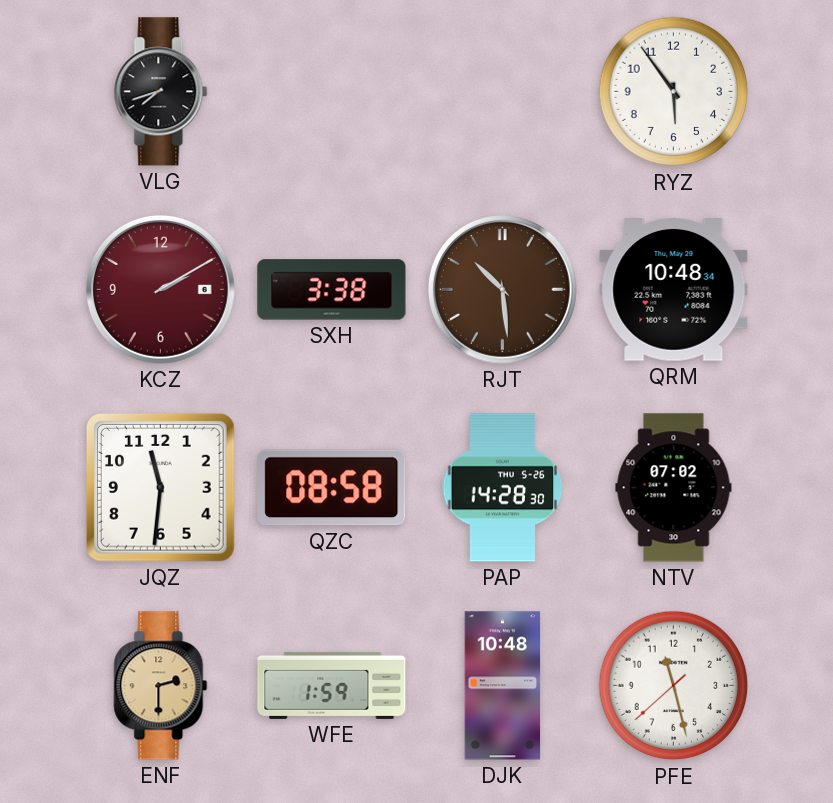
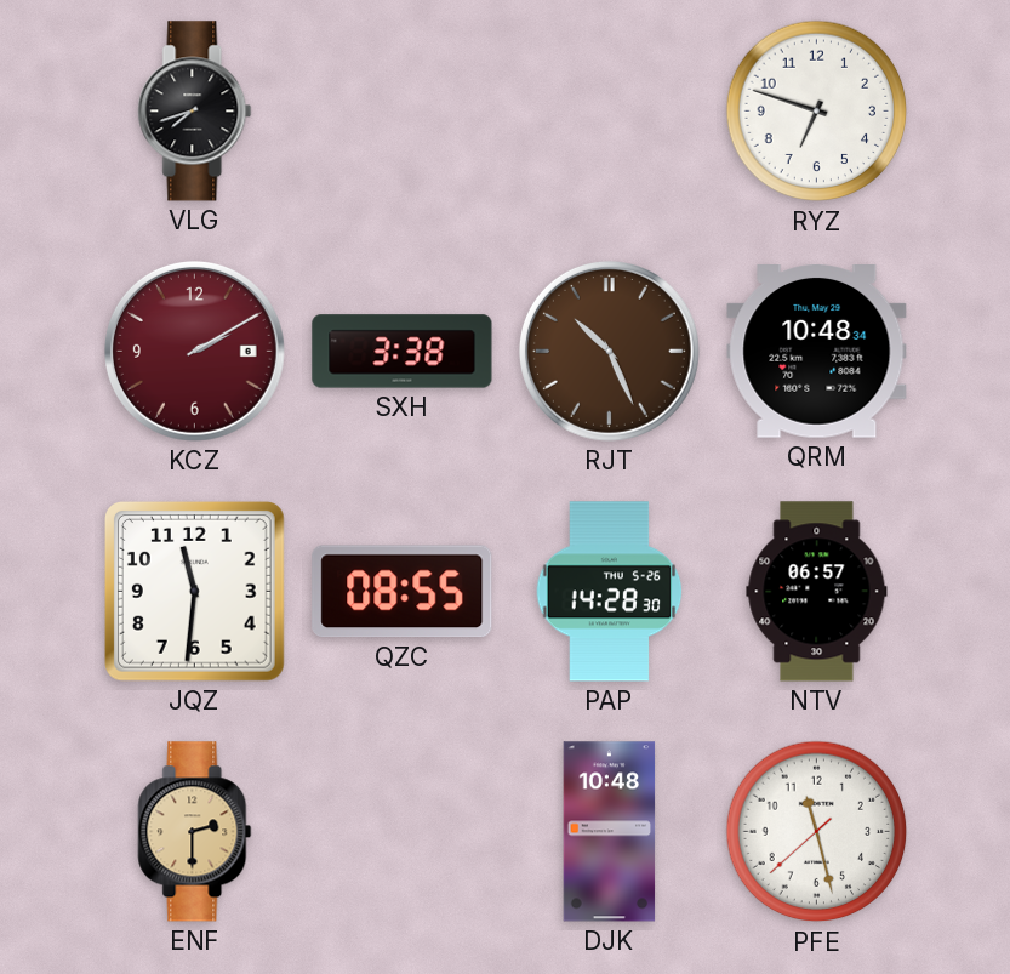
RYZ: 5:54 -> 6:48
RJT: 10:29 -> 10:26
QZC: 08:58 -> 08:55
NTV: 07:02 -> 06:57
WFE: 1:59 -> none
